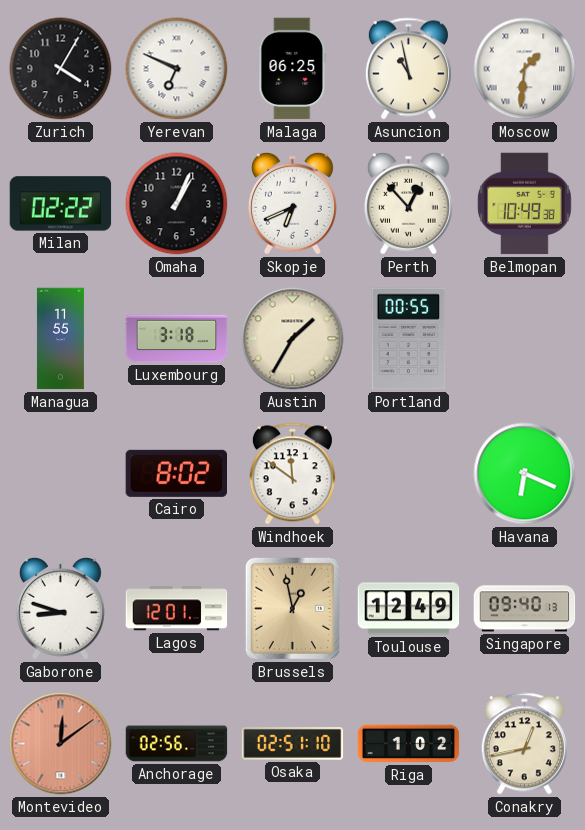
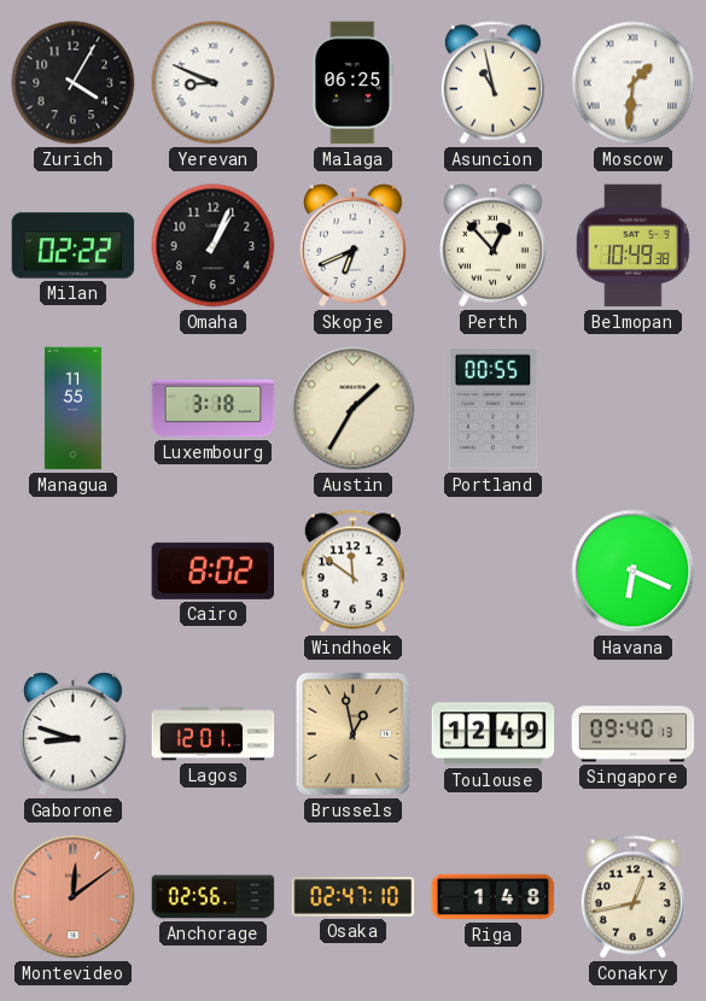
Yerevan: 6:49 -> 8:49
Osaka: 02:51 -> 02:47
Riga: 1:02 -> 1:48
